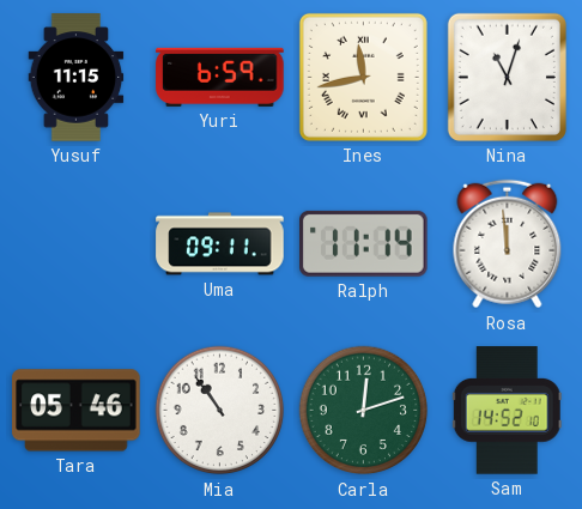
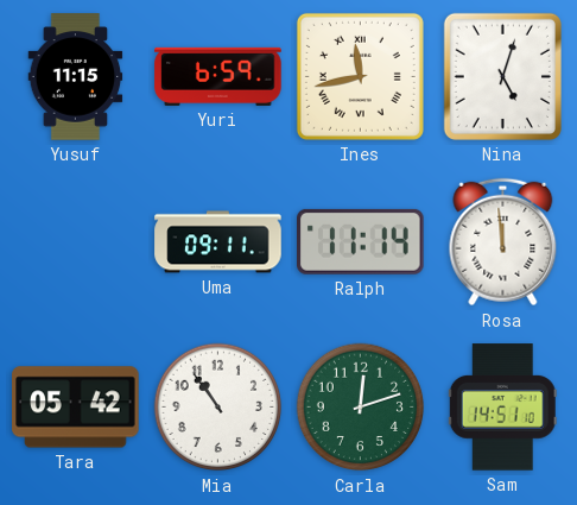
Nina: 11:03 -> 5:03
Tara: 05:46 -> 05:42
Sam: 14:52 -> 14:51
